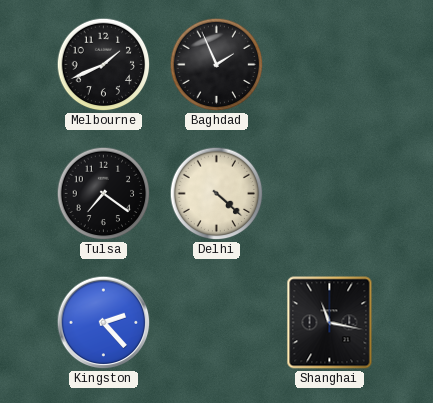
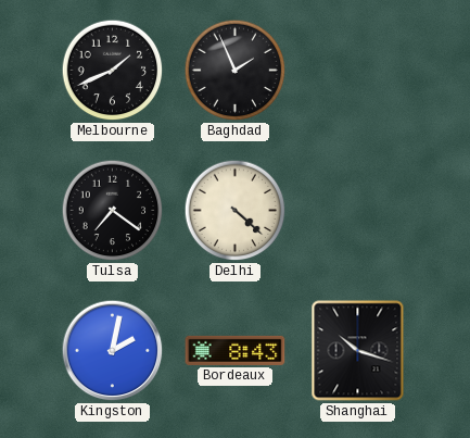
Kingston: 2:23 -> 2:02
Bordeaux: none -> 8:43
Shanghai: 11:17 -> 10:18
